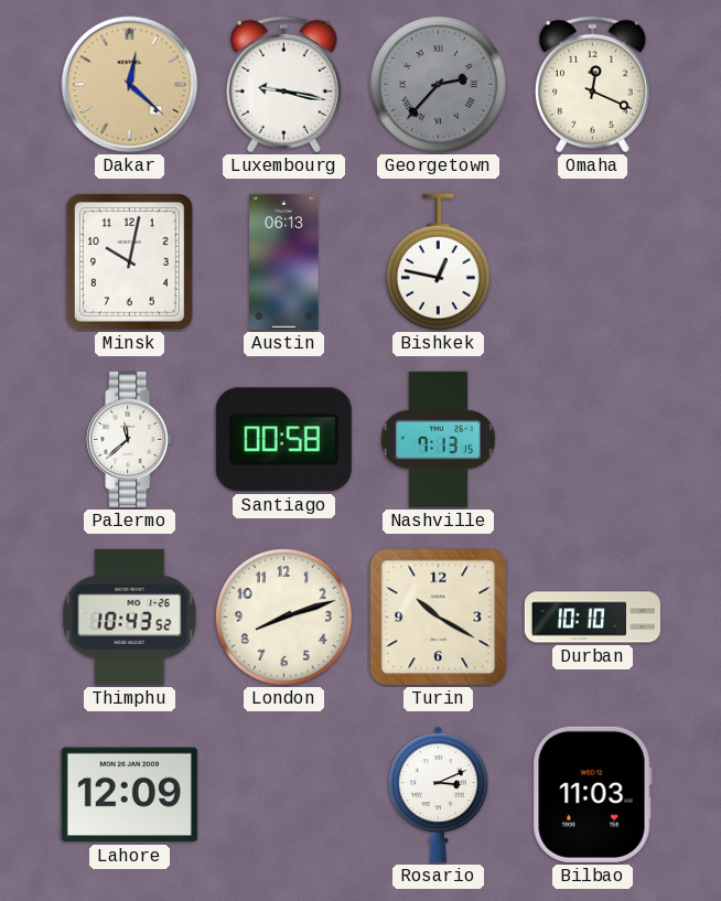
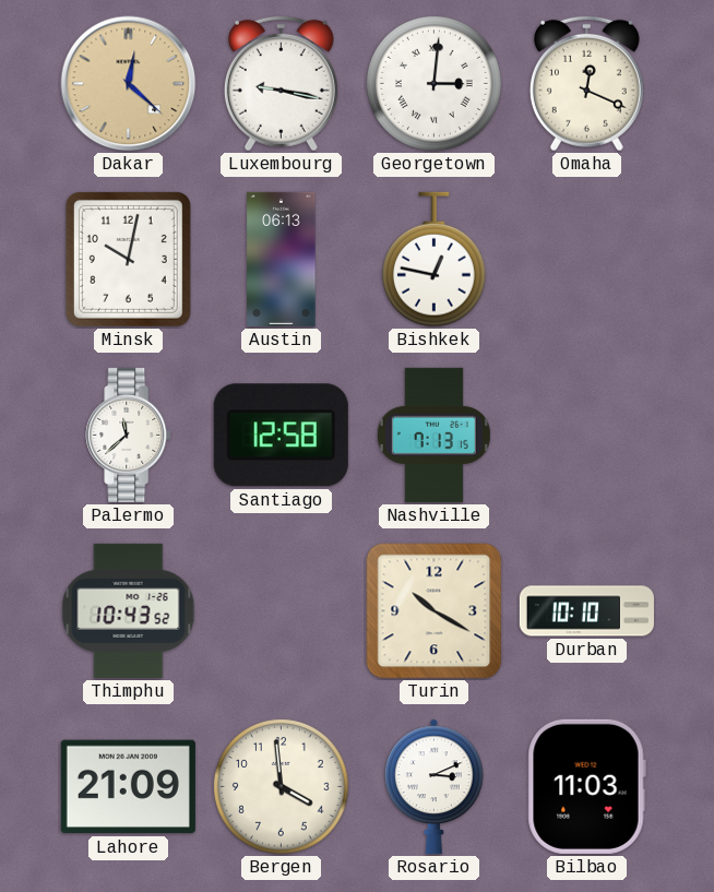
Georgetown: 2:37 -> 3:01
Georgetown dial: grey -> white
Santiago: 00:58 -> 12:58
London: 8:12 -> none
Lahore: 12:09 -> 21:09
Bergen: none -> 3:59
